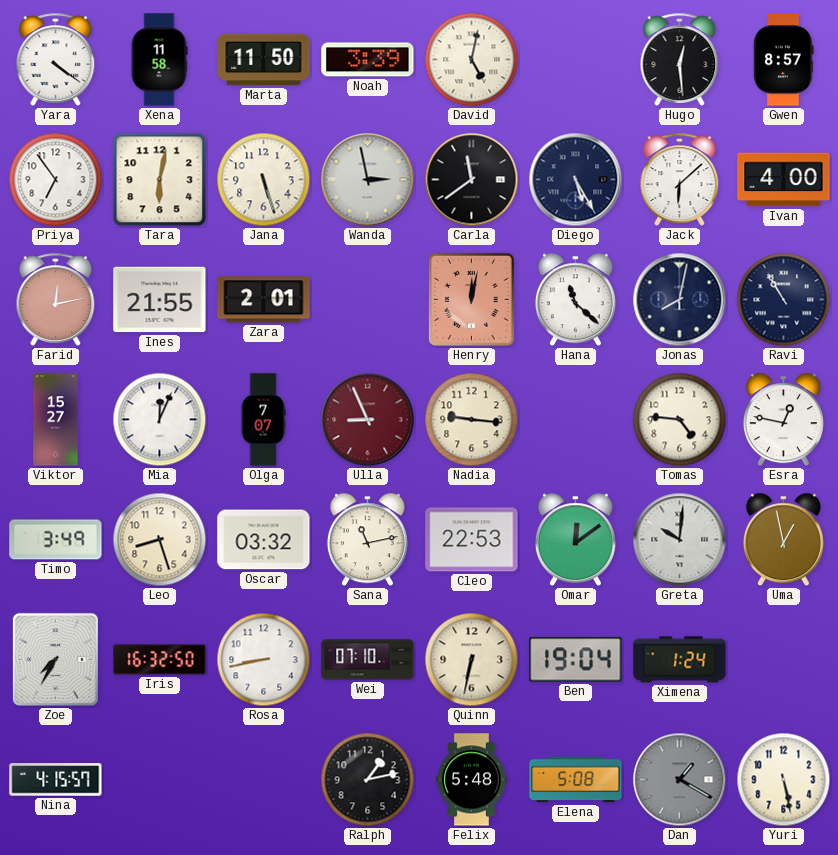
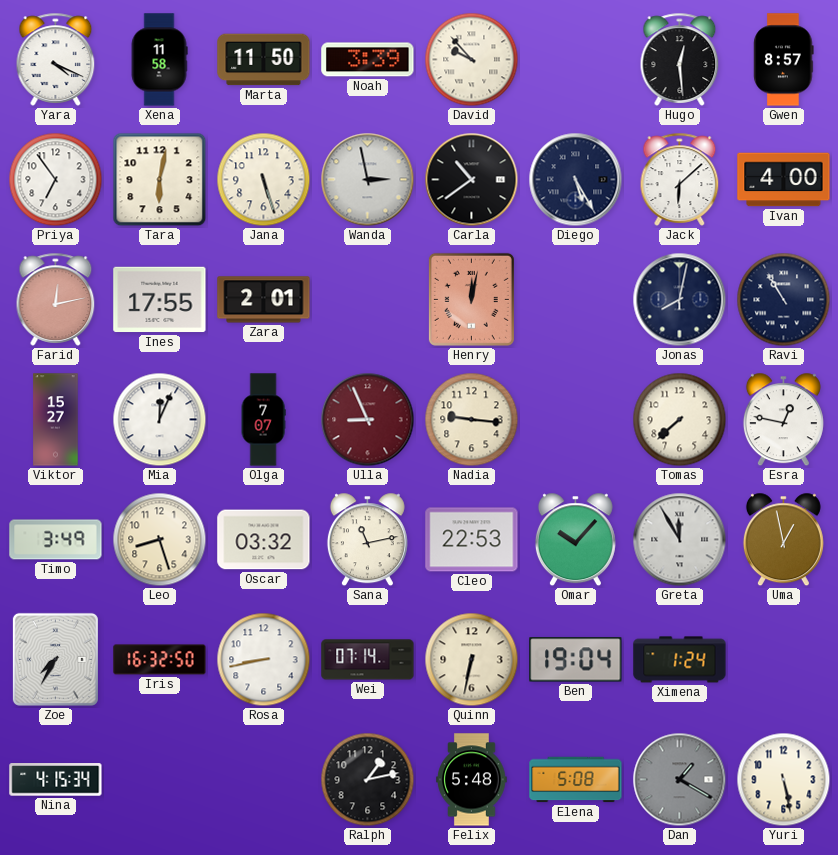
Yara: 4:21 -> 4:19
David: 5:02 -> 9:53
Carla: 11:39 -> 10:39
Ines: 21:55 -> 17:55
Hana: 11:22 -> none
Tomas: 4:46 -> 7:38
Omar: 12:09 -> 10:07
Greta: 10:01 -> 11:55
Wei: 07:10 -> 07:14
Nina: 4:15:57 -> 4:15:34
